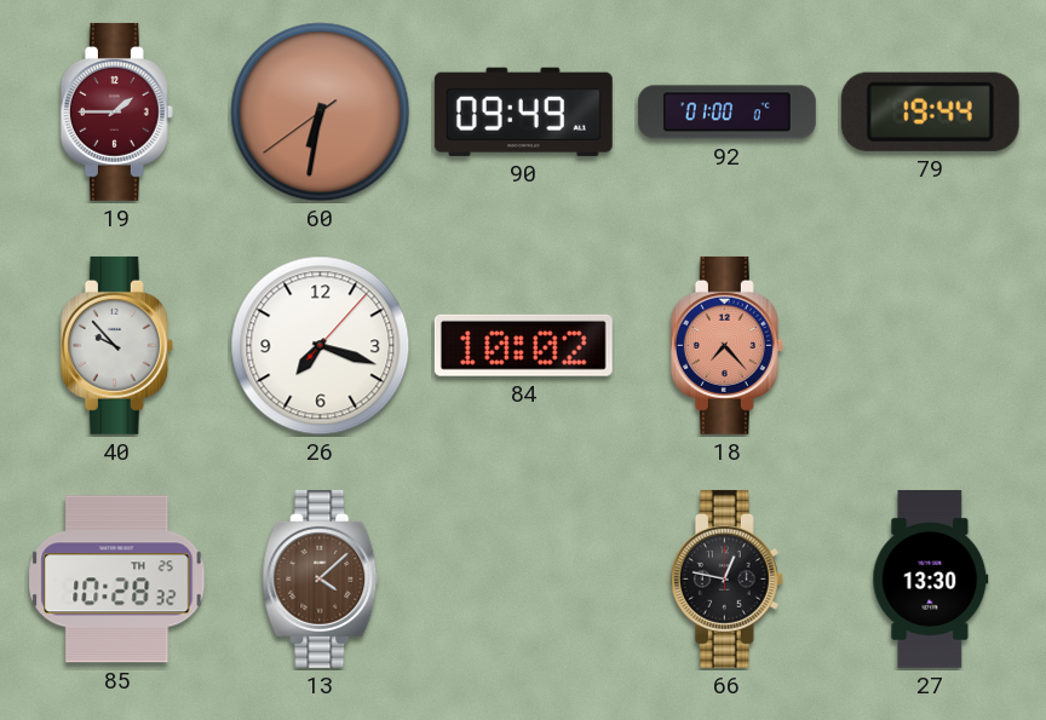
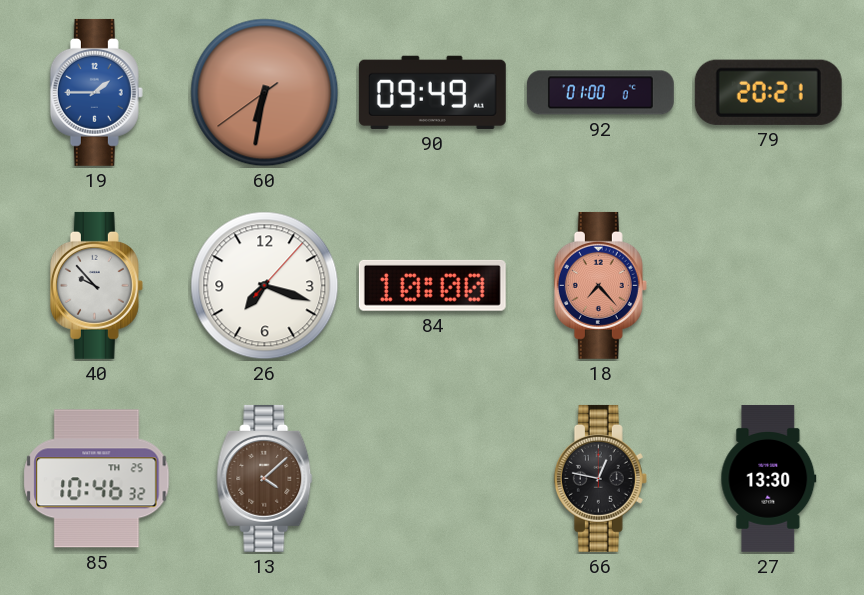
19 dial: burgundy -> blue
79: 19:44 -> 20:21
84: 10:02 -> 10:00
85: 10:28 -> 10:46
